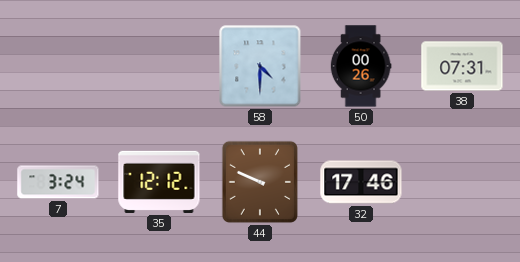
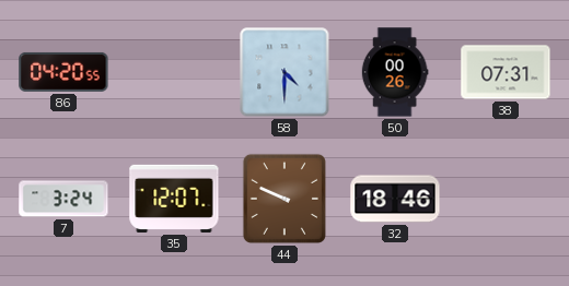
86: none -> 04:20
35: 12:12 -> 12:07
32: 17:46 -> 18:46
